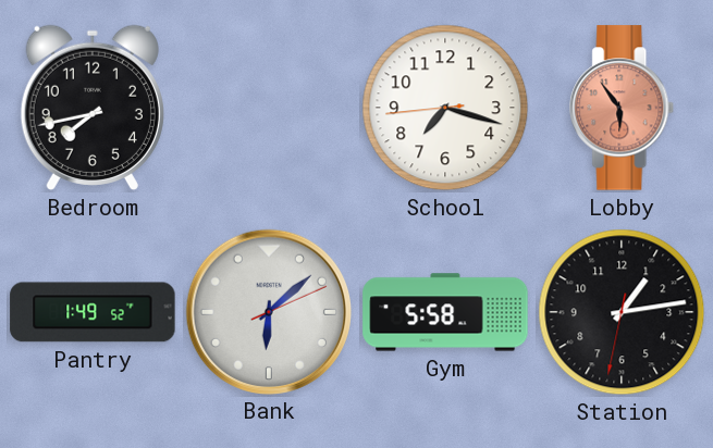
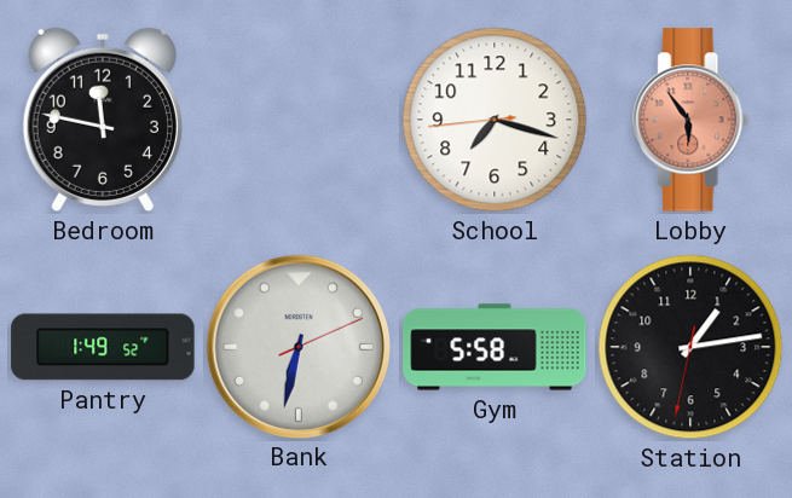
Bedroom: 7:43 -> 11:47
Bank: 6:08 -> 6:32
